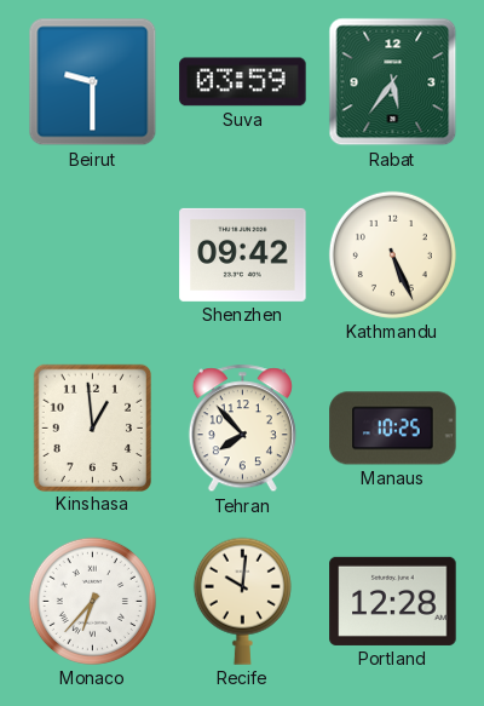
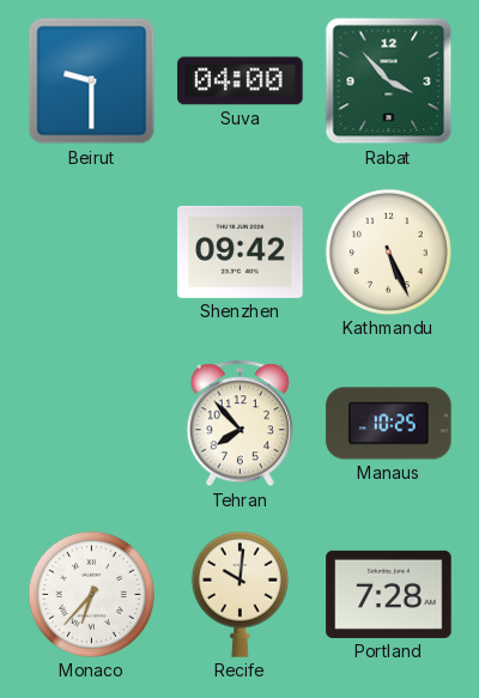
Suva: 03:59 -> 04:00
Rabat: 5:36 -> 3:53
Kinshasa: 12:59 -> none
Portland: 12:28 -> 7:28
